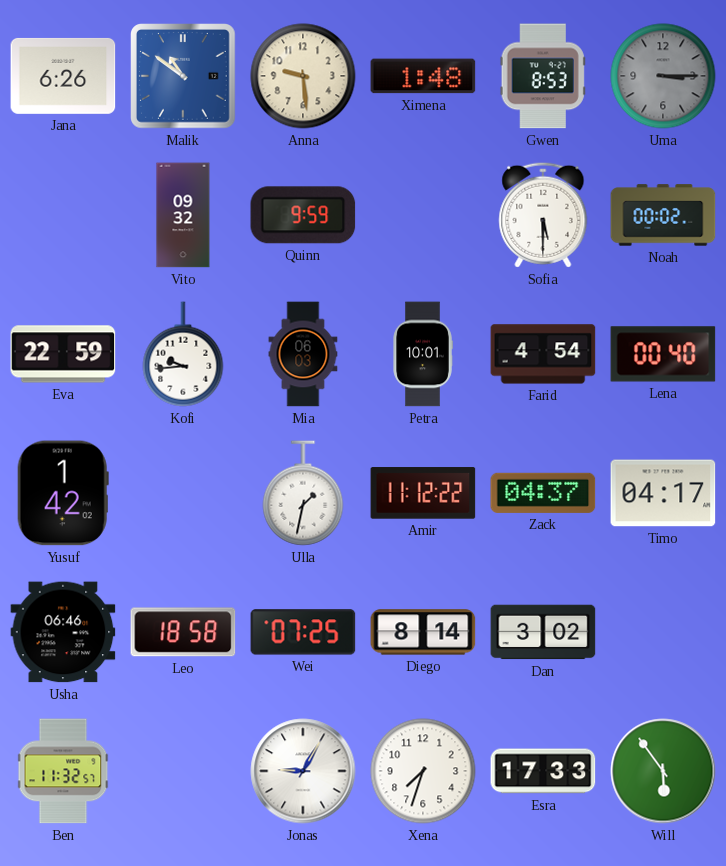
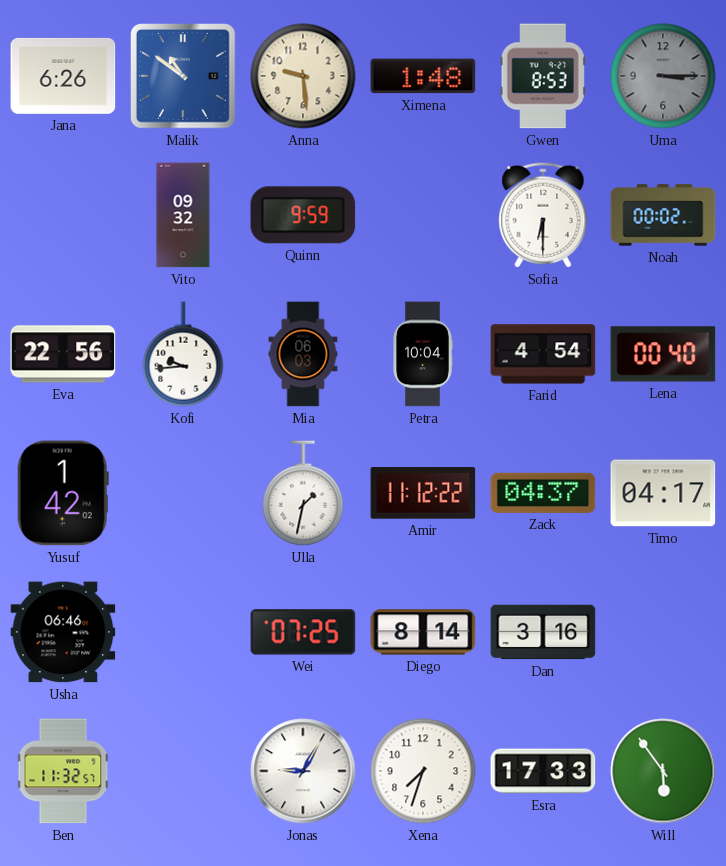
Sofia: 5:30 -> 6:30
Eva: 22:59 -> 22:56
Petra: 10:01 -> 10:04
Leo: 18:58 -> none
Dan: 3:02 -> 3:16
